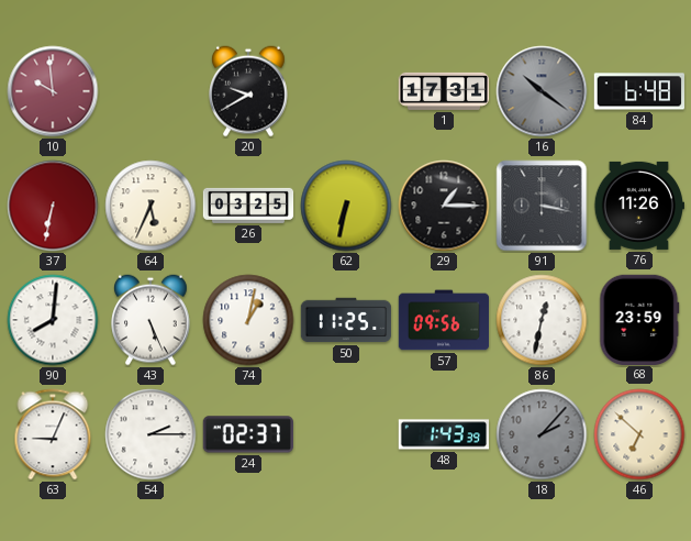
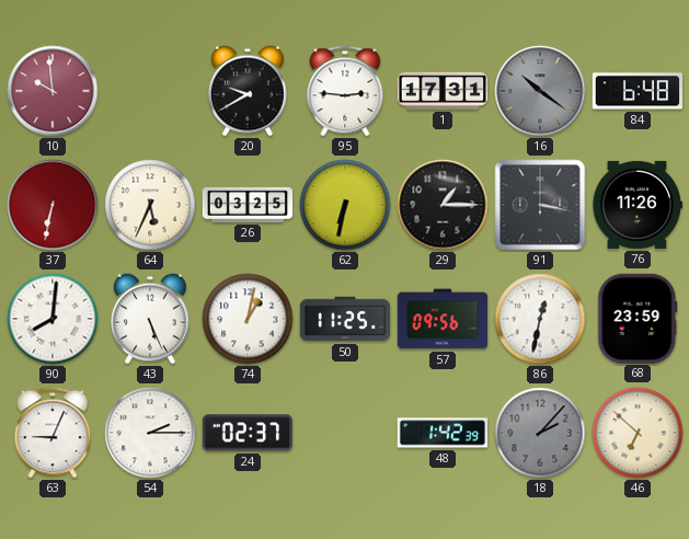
95: none -> 2:46
48: 1:43 -> 1:42
